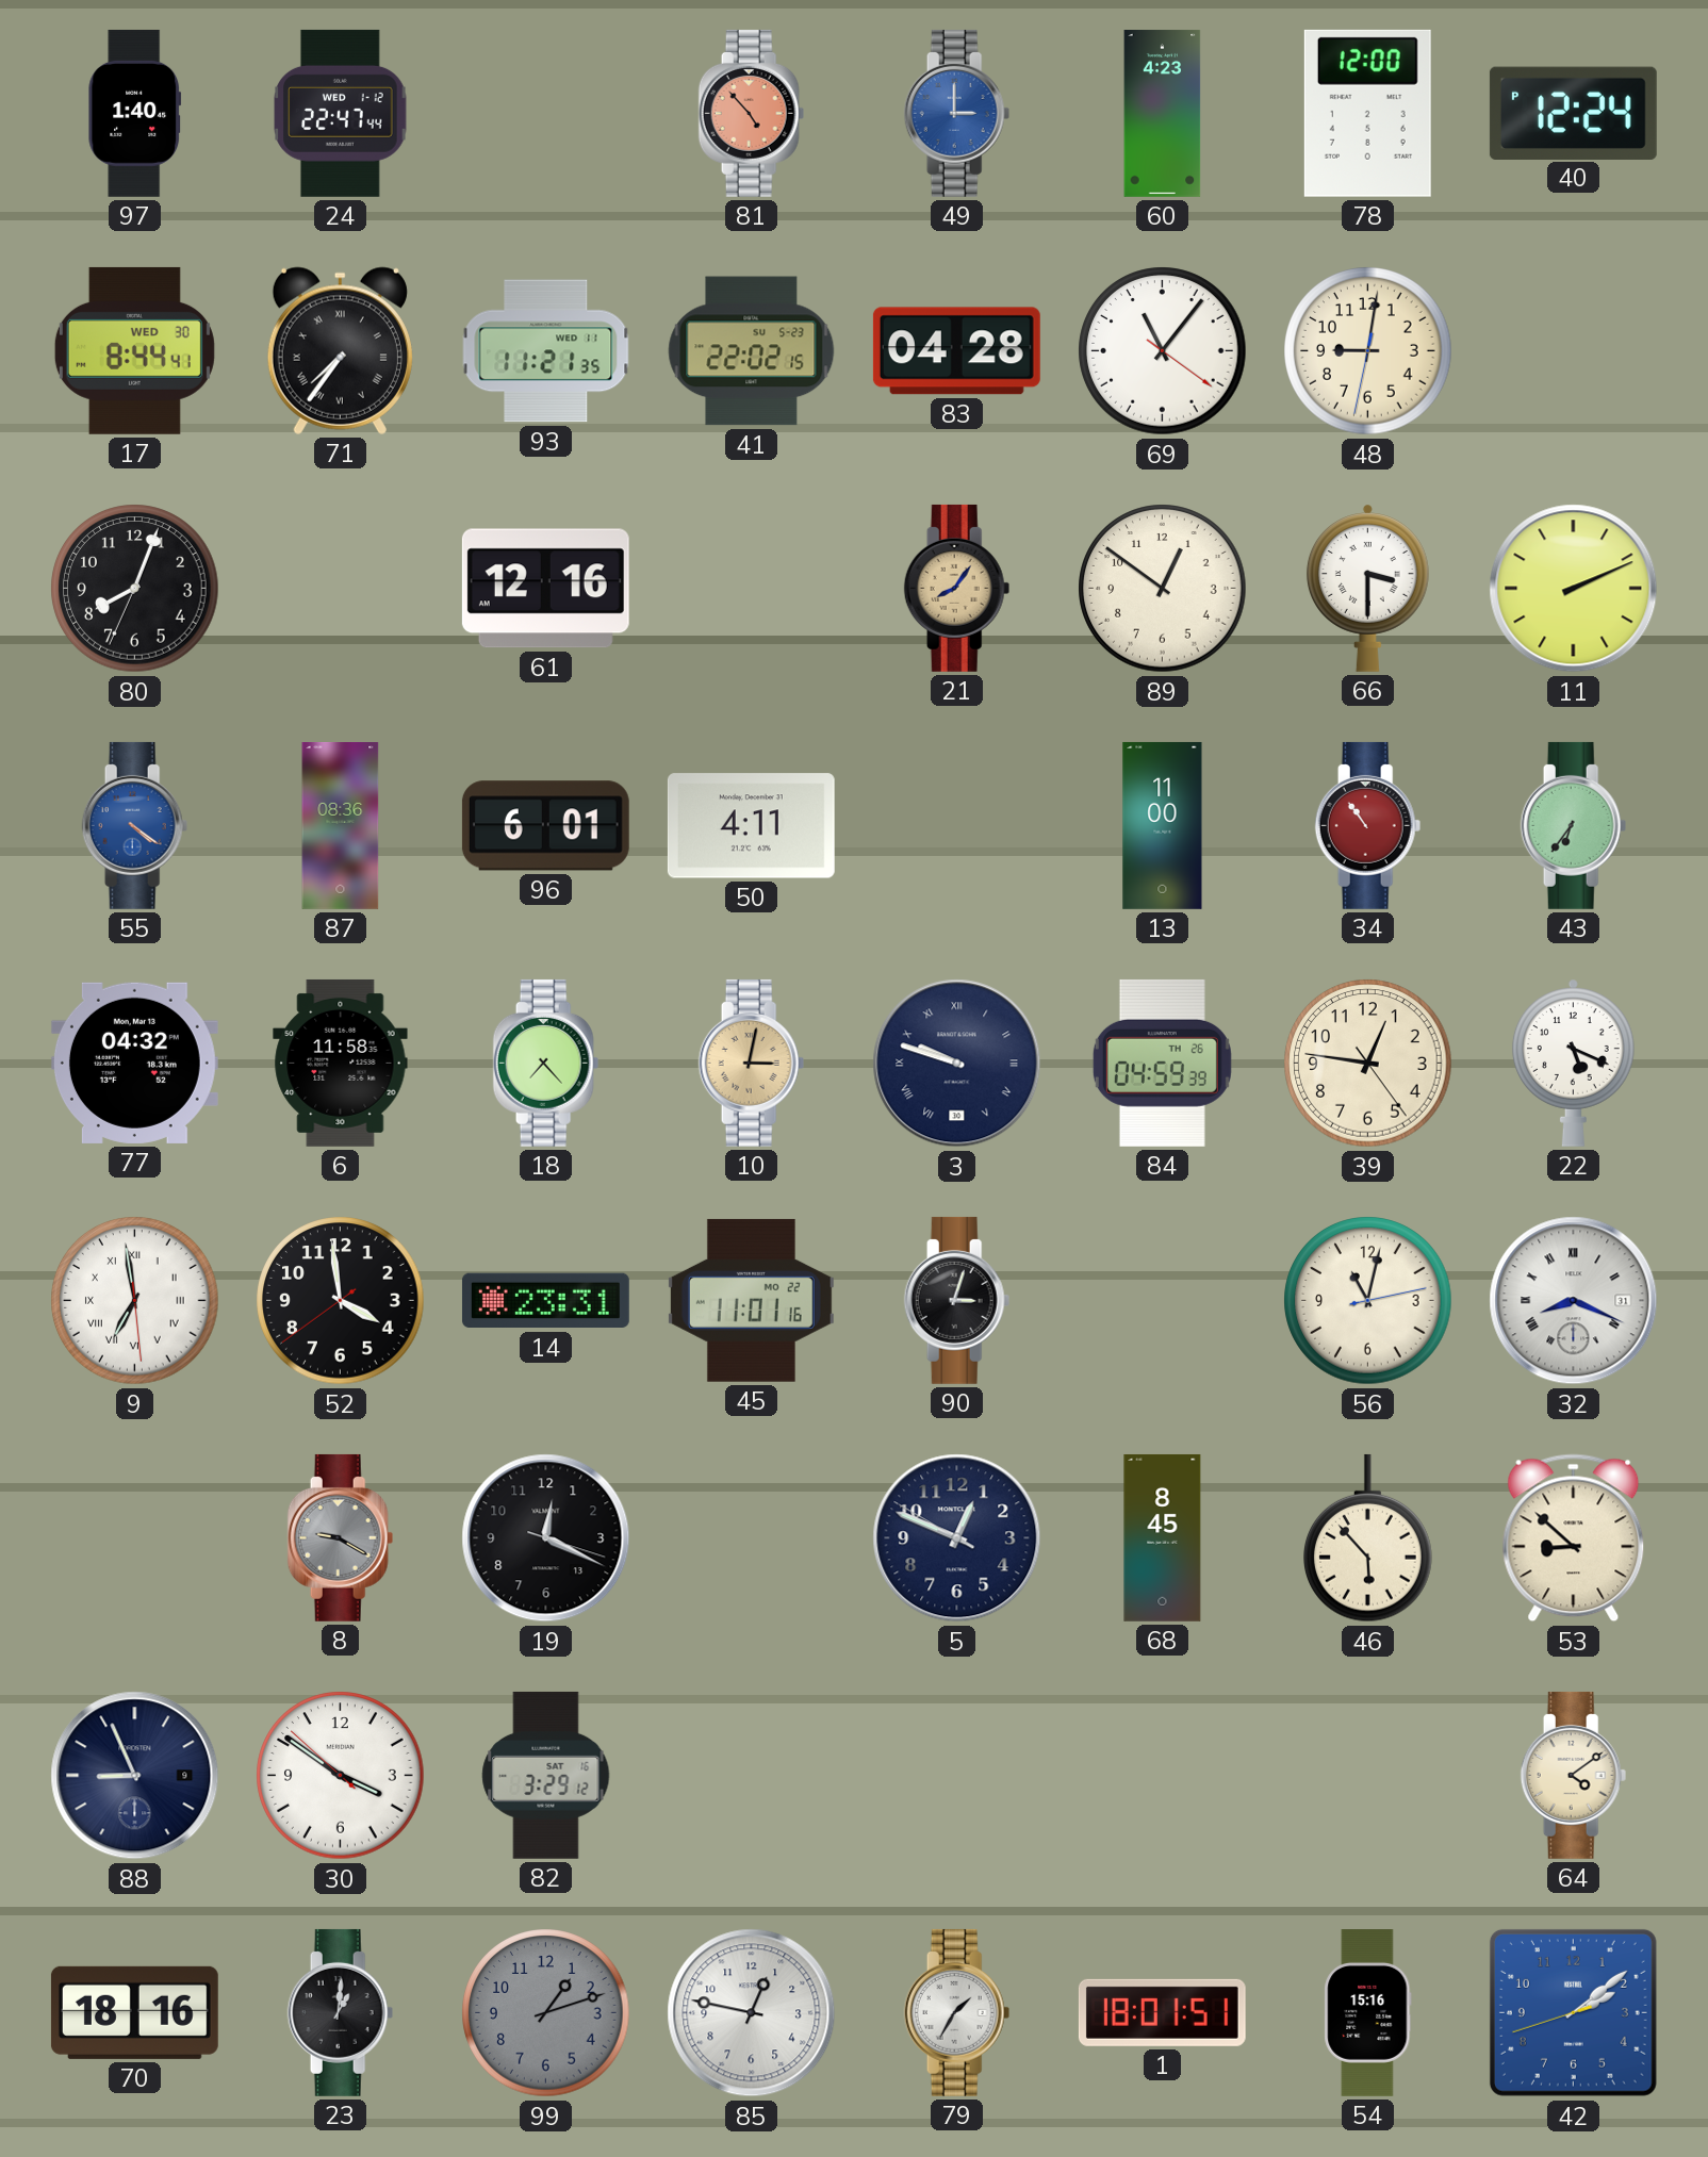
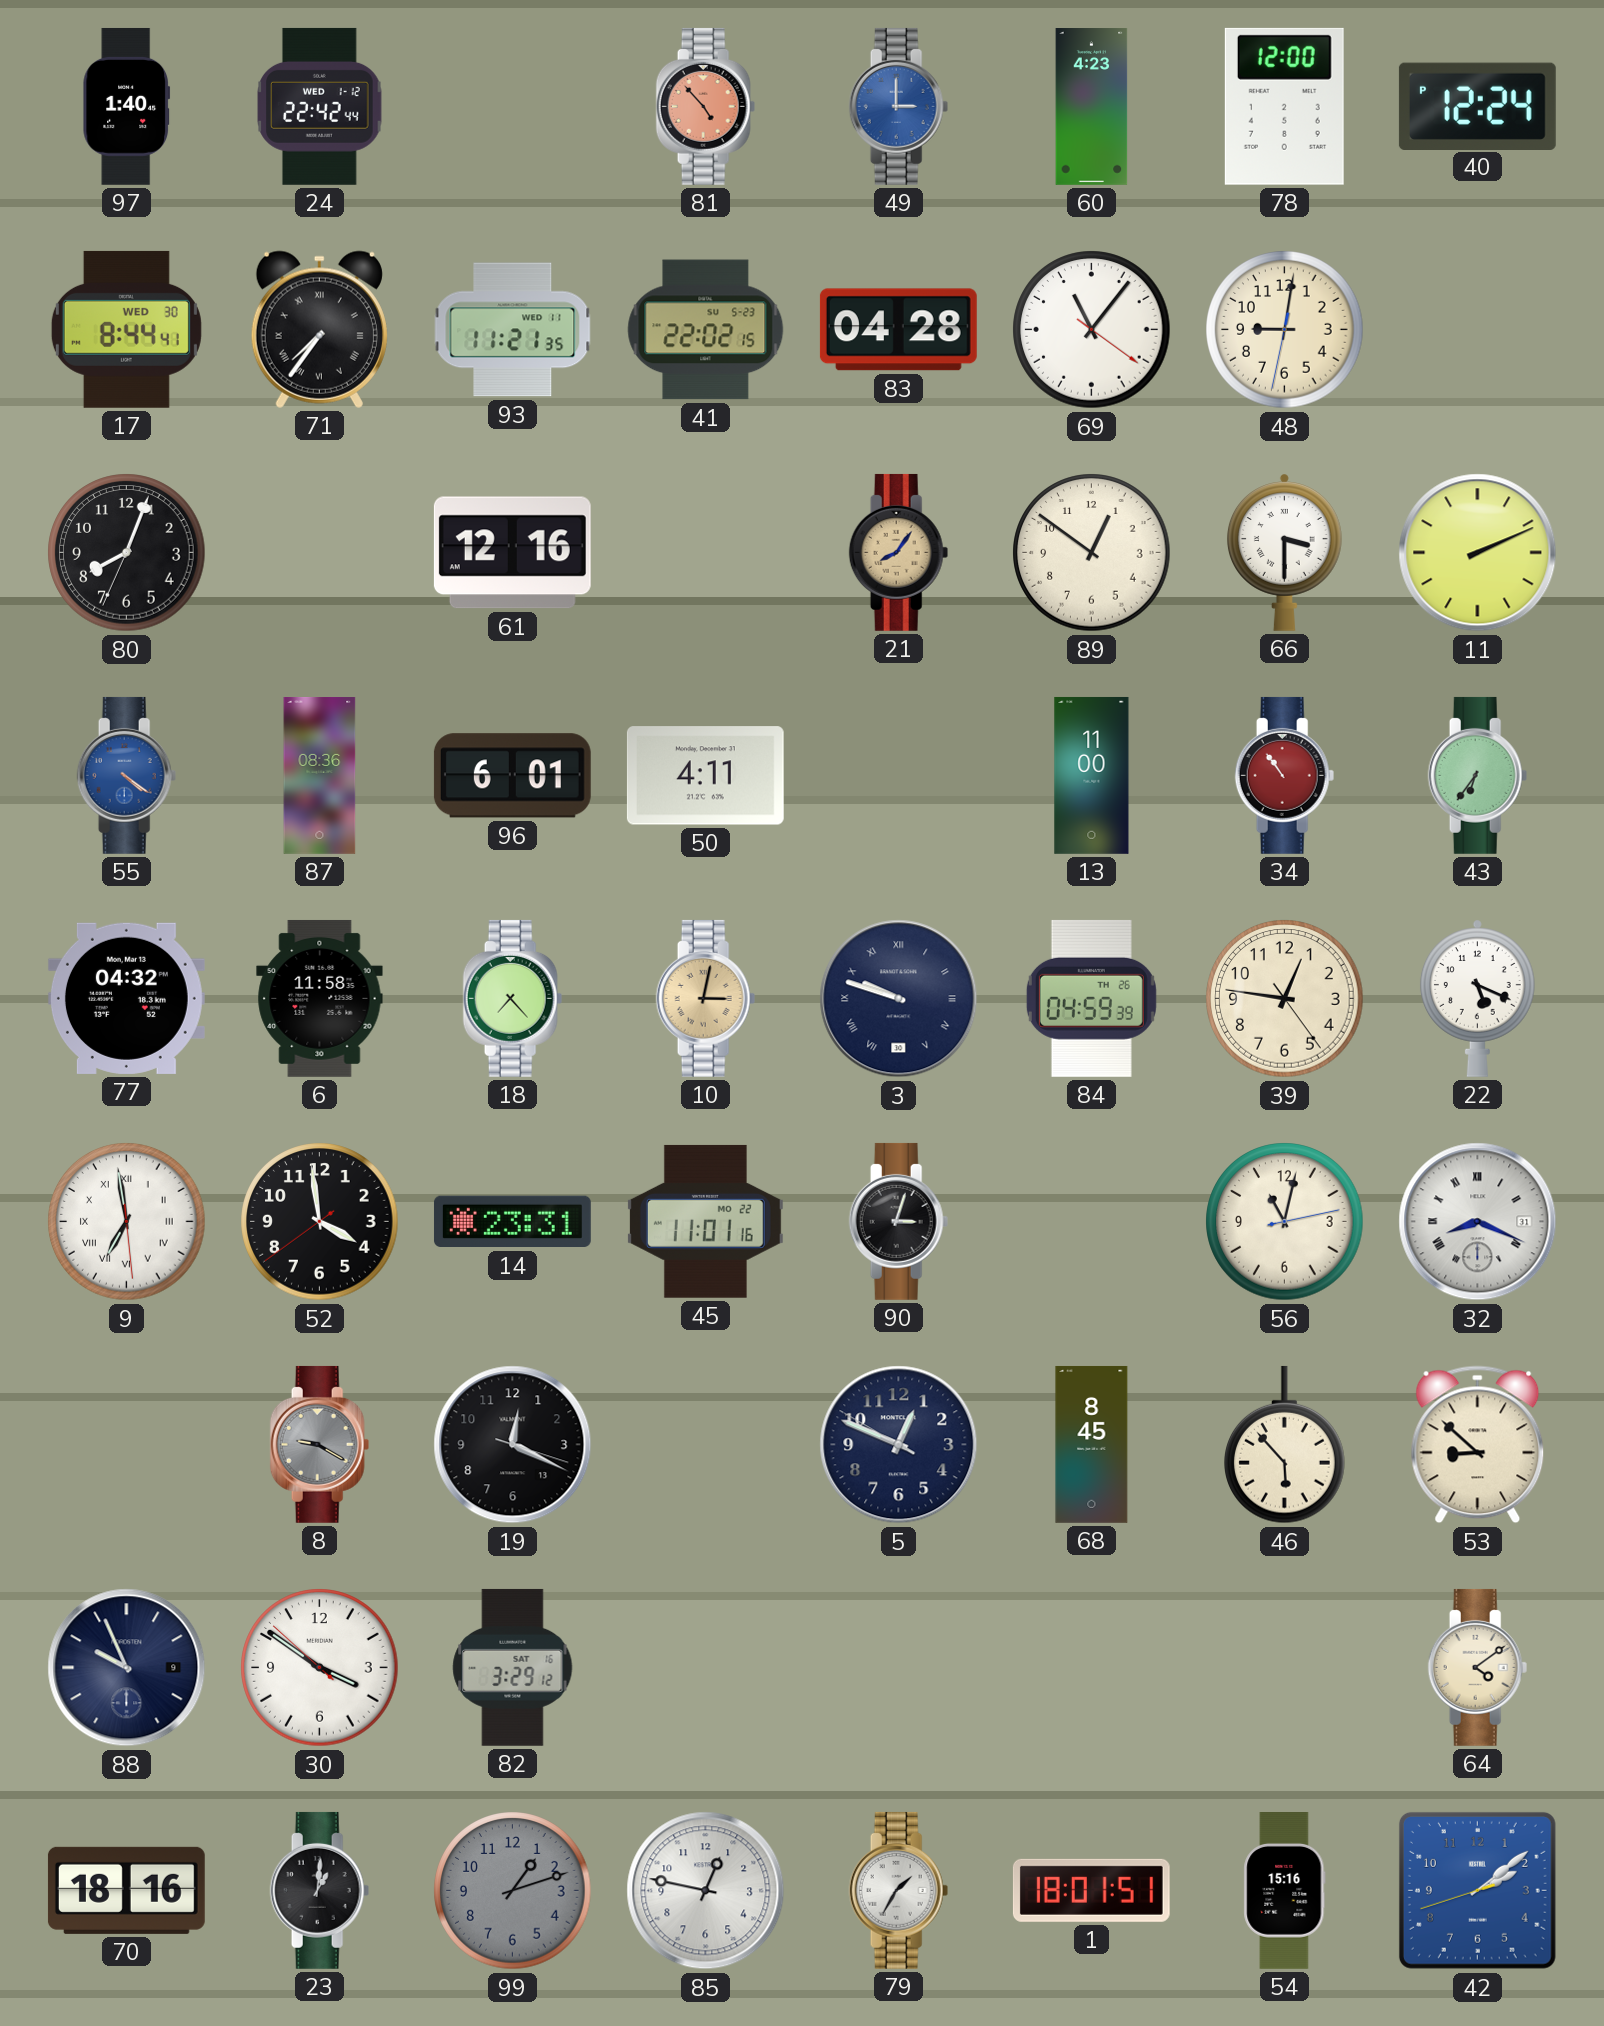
24: 22:47 -> 22:42
88: 8:56 -> 9:56
